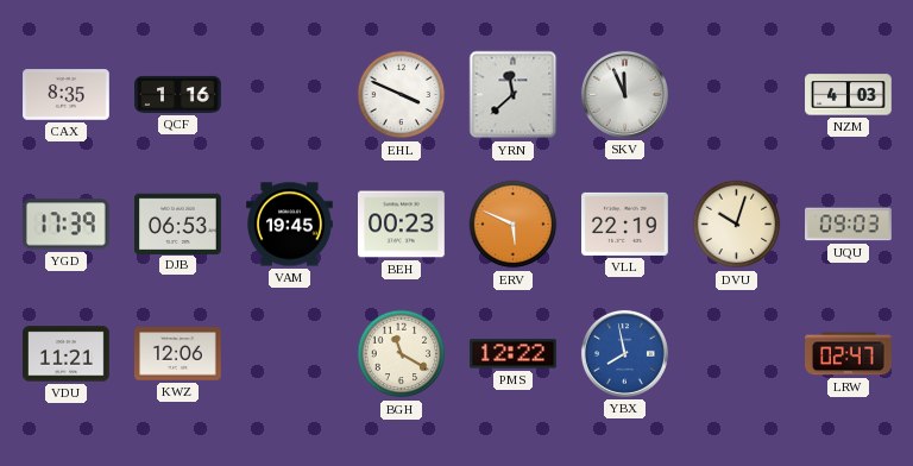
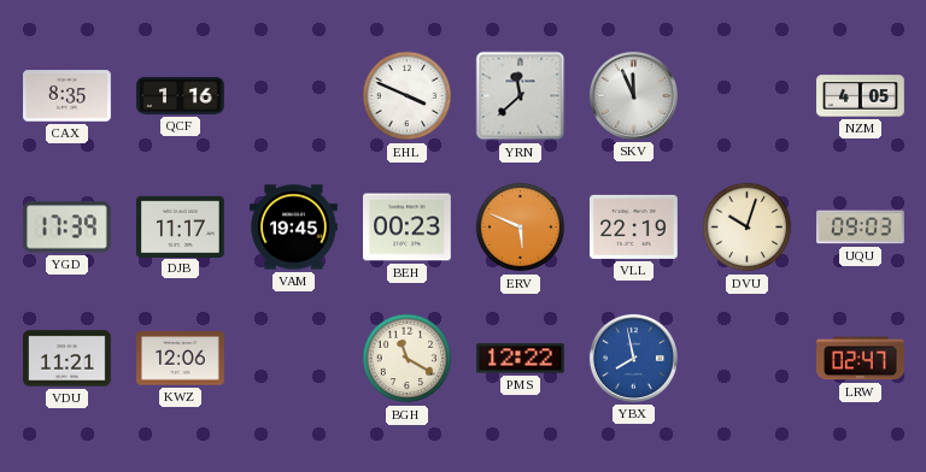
NZM: 4:03 -> 4:05
DJB: 06:53 -> 11:17
